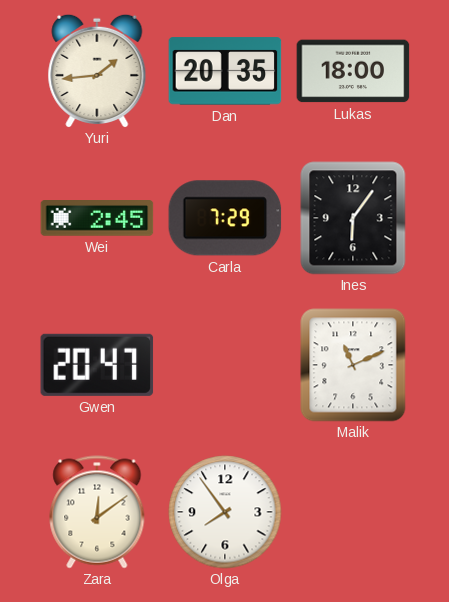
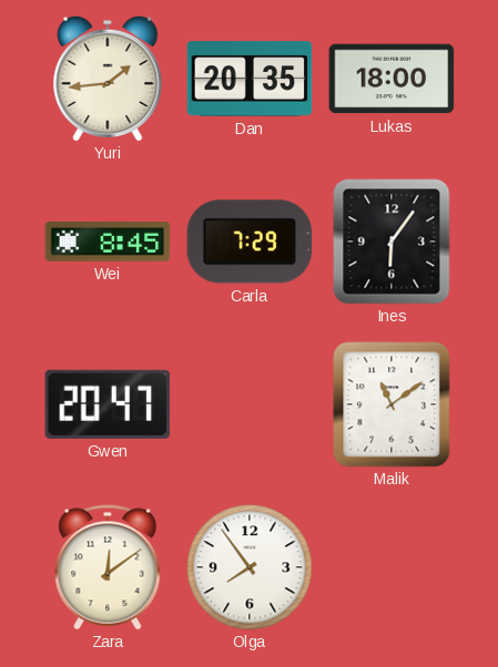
Wei: 2:45 -> 8:45
Malik: 11:11 -> 11:09
